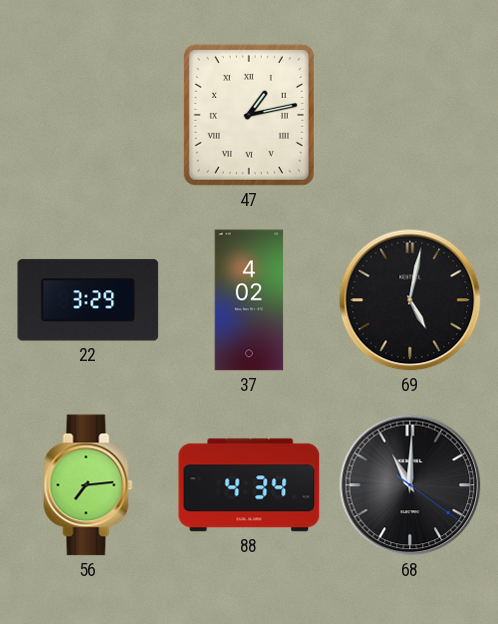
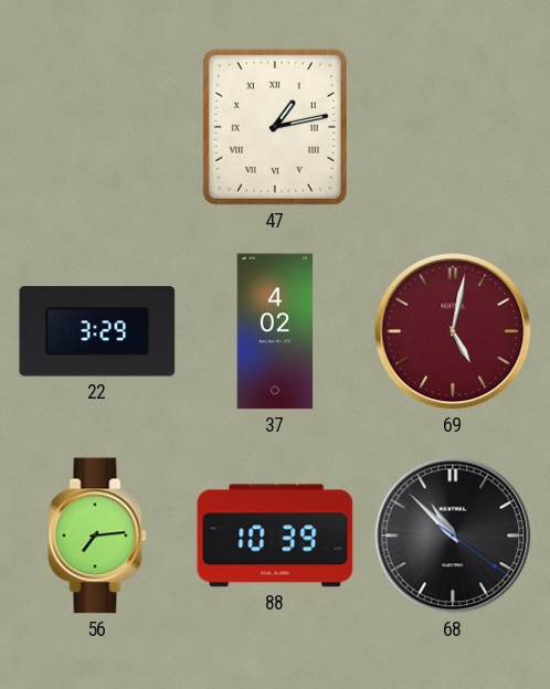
69 dial: black -> burgundy
88: 4:34 -> 10:39
68: 11:00 -> 10:52
